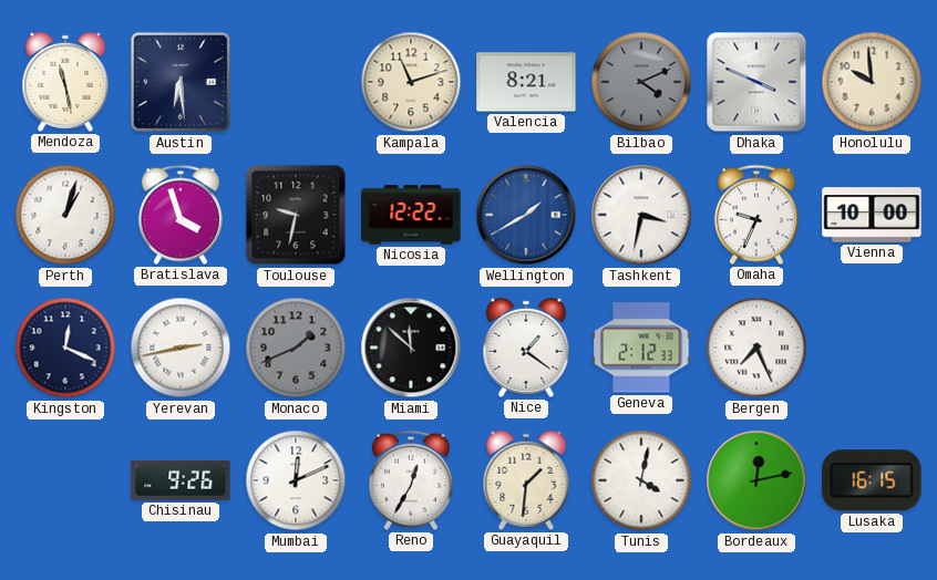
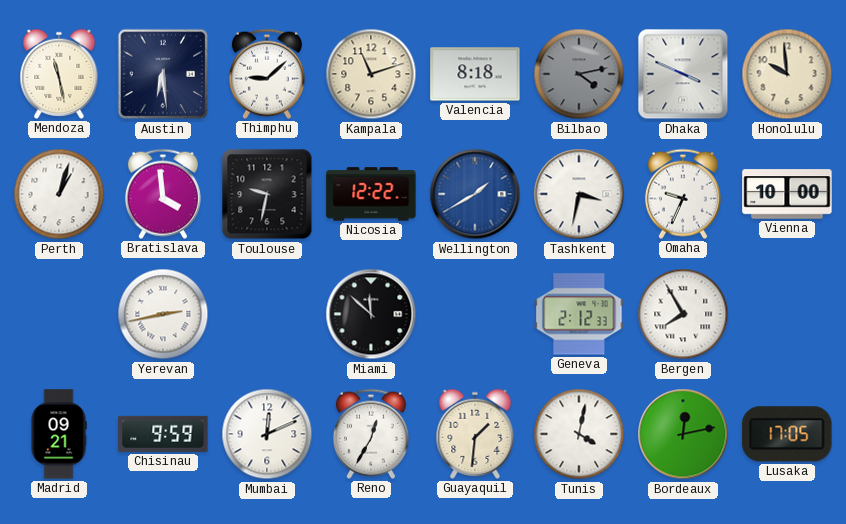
Thimphu: none -> 9:08
Valencia: 8:21 -> 8:18
Bilbao: 4:11 -> 4:13
Bratislava: 3:57 -> 3:59
Kingston: 12:19 -> none
Monaco: 1:41 -> none
Nice: 1:21 -> none
Bergen: 7:26 -> 7:55
Madrid: none -> 09:21
Chisinau: 9:26 -> 9:59
Lusaka: 16:15 -> 17:05
